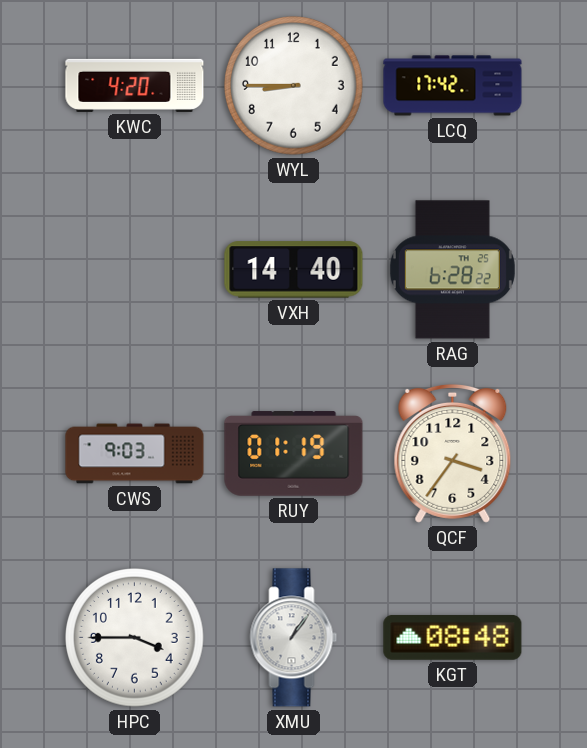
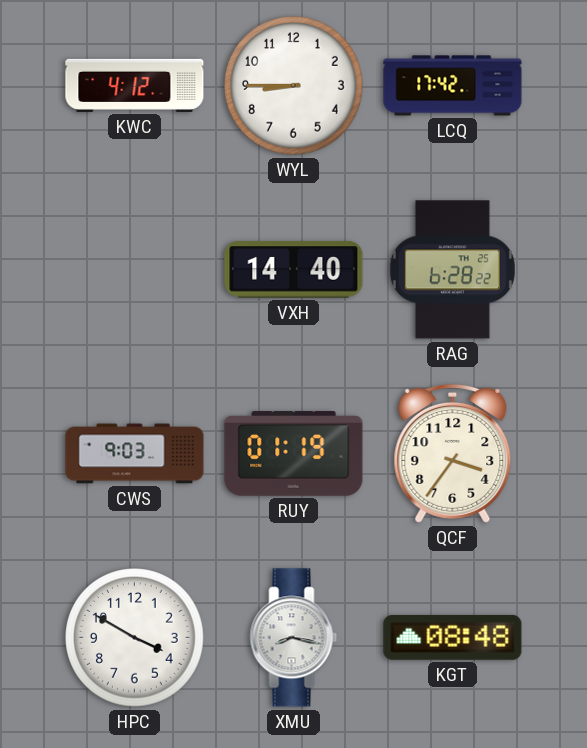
KWC: 4:20 -> 4:12
HPC: 3:45 -> 3:50
XMU: 1:06 -> 8:17
